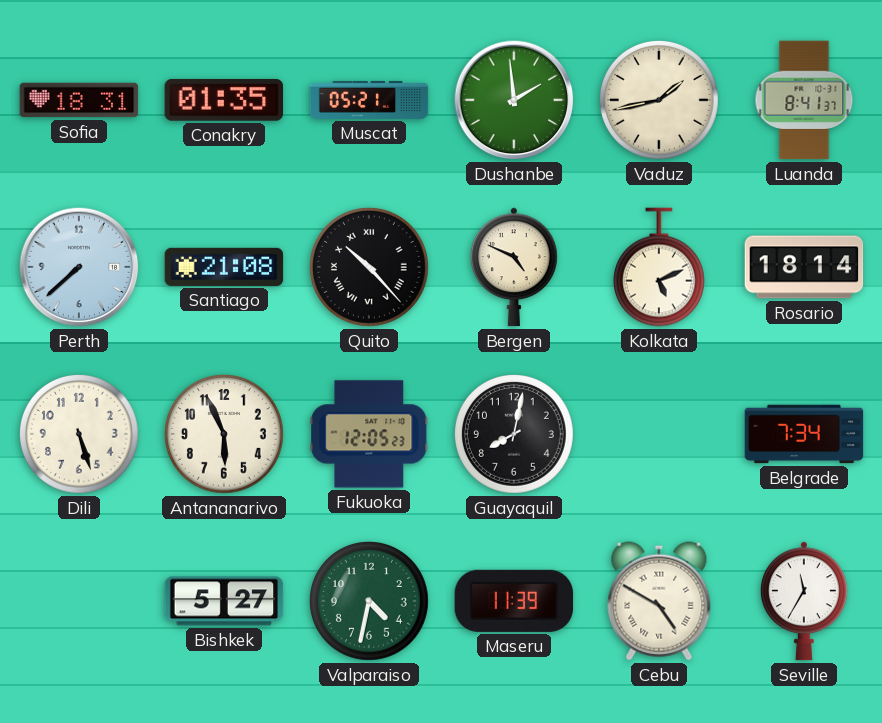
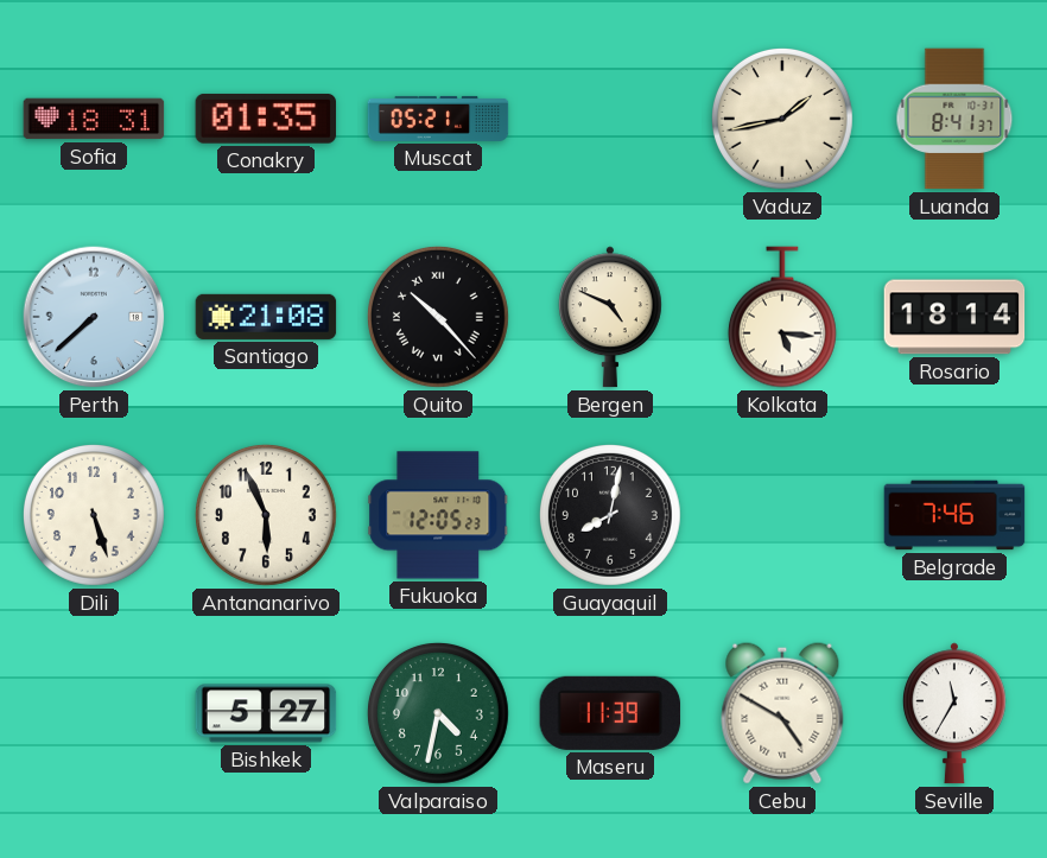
Dushanbe: 1:59 -> none
Kolkata: 5:11 -> 5:16
Belgrade: 7:34 -> 7:46
